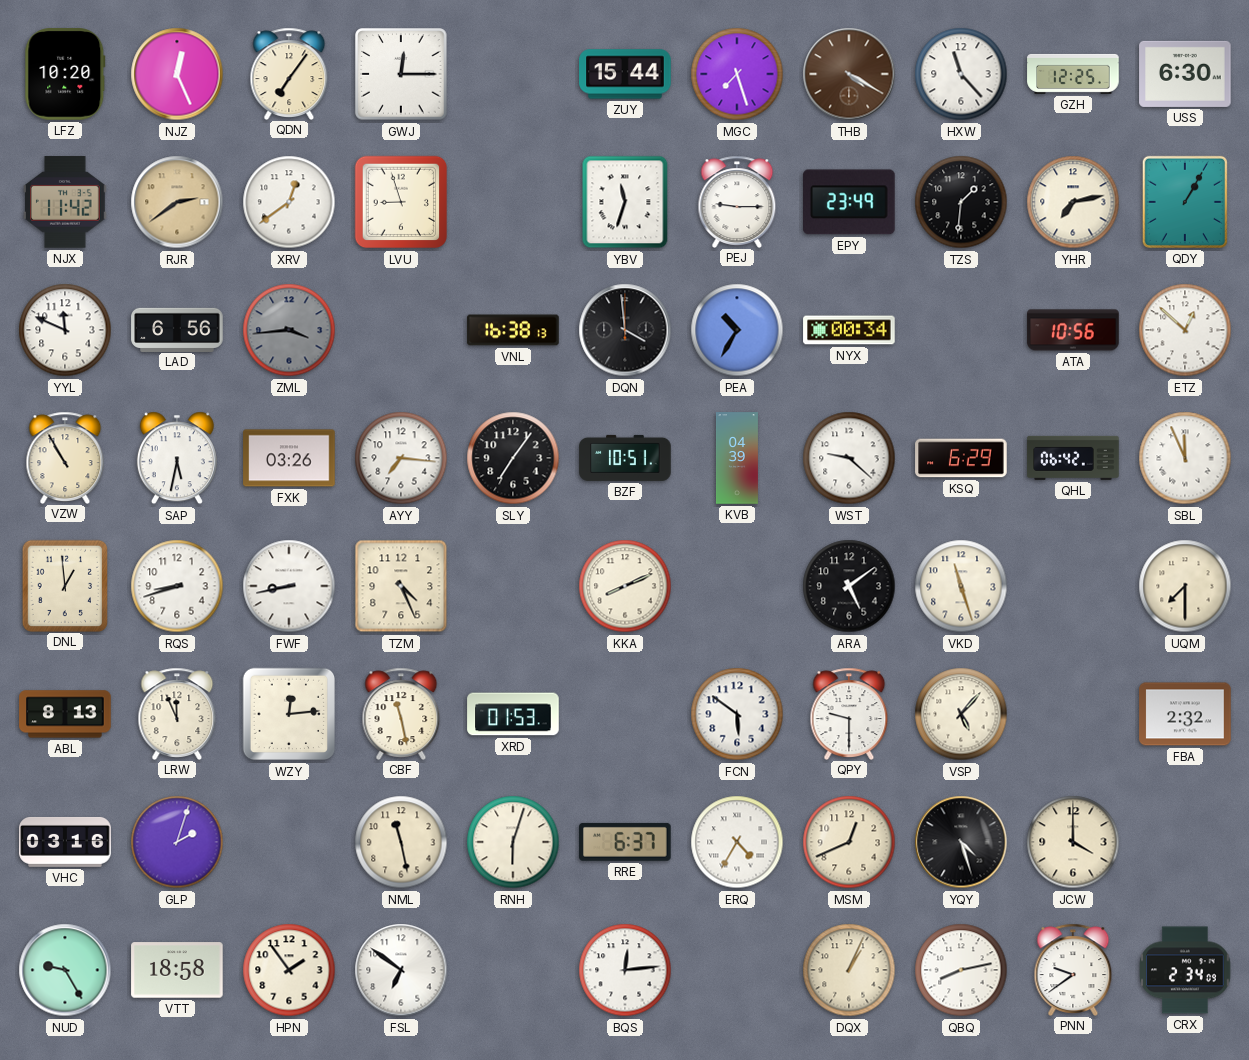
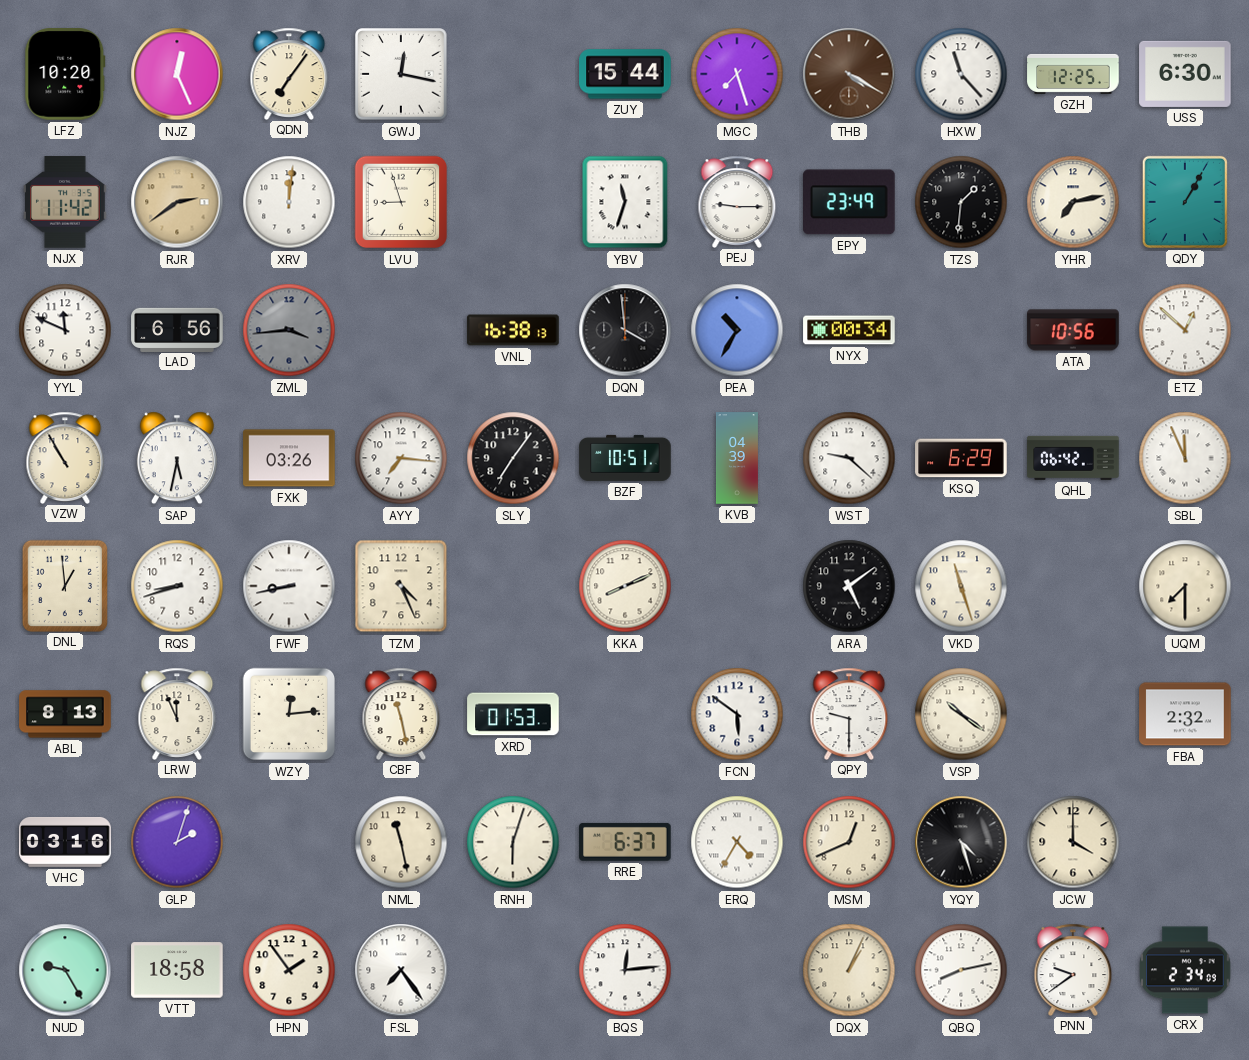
GWJ: 12:15 -> 12:17
XRV: 12:39 -> 12:01
VSP: 5:07 -> 10:21
FSL: 6:51 -> 7:24
